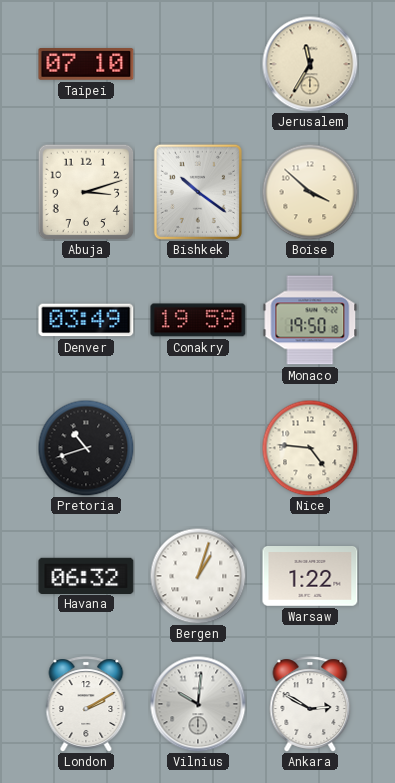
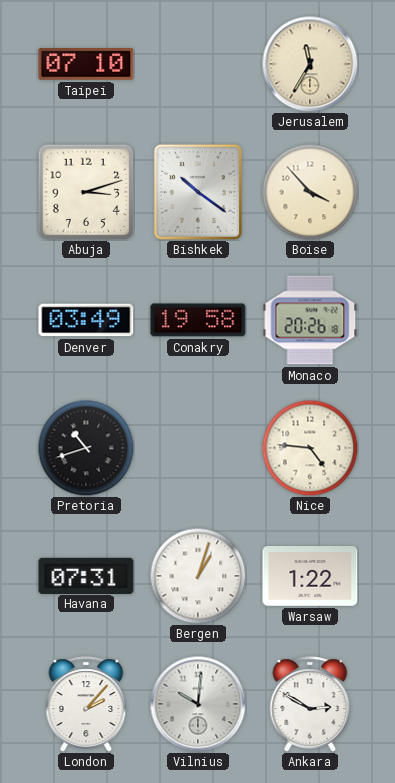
Boise: 3:52 -> 3:53
Conakry: 19:59 -> 19:58
Monaco: 19:50 -> 20:26
Havana: 06:32 -> 07:31
London: 2:10 -> 2:07
